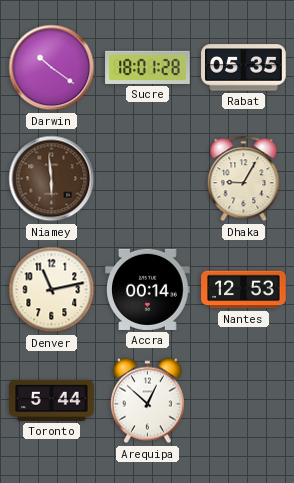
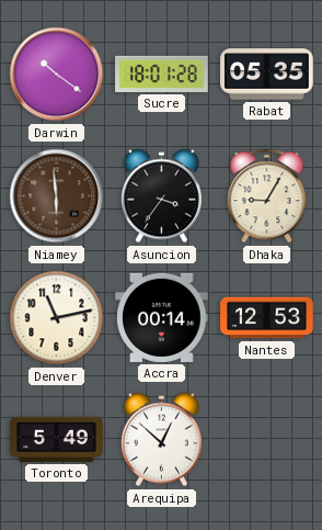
Asuncion: none -> 3:36
Toronto: 5:44 -> 5:49
